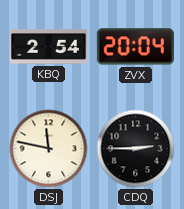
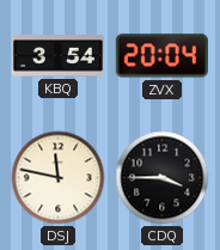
KBQ: 2:54 -> 3:54
CDQ: 2:45 -> 3:45
